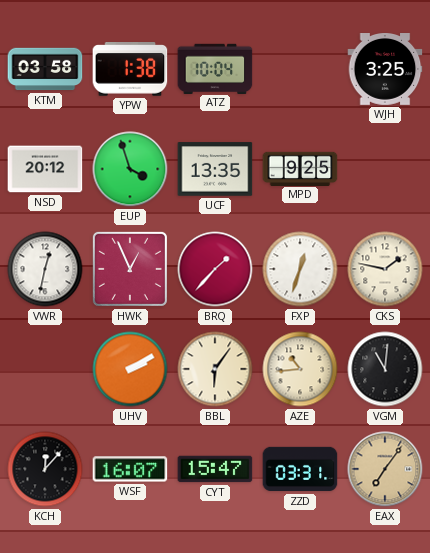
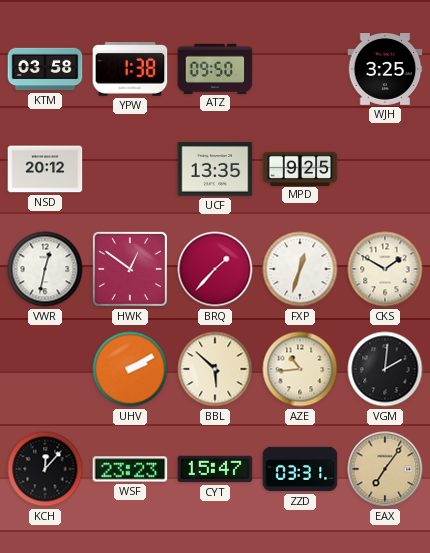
ATZ: 10:04 -> 09:50
EUP: 3:57 -> none
HWK: 12:56 -> 12:51
CKS: 1:47 -> 1:50
BBL: 6:06 -> 5:52
VGM: 11:01 -> 2:01
WSF: 16:07 -> 23:23
